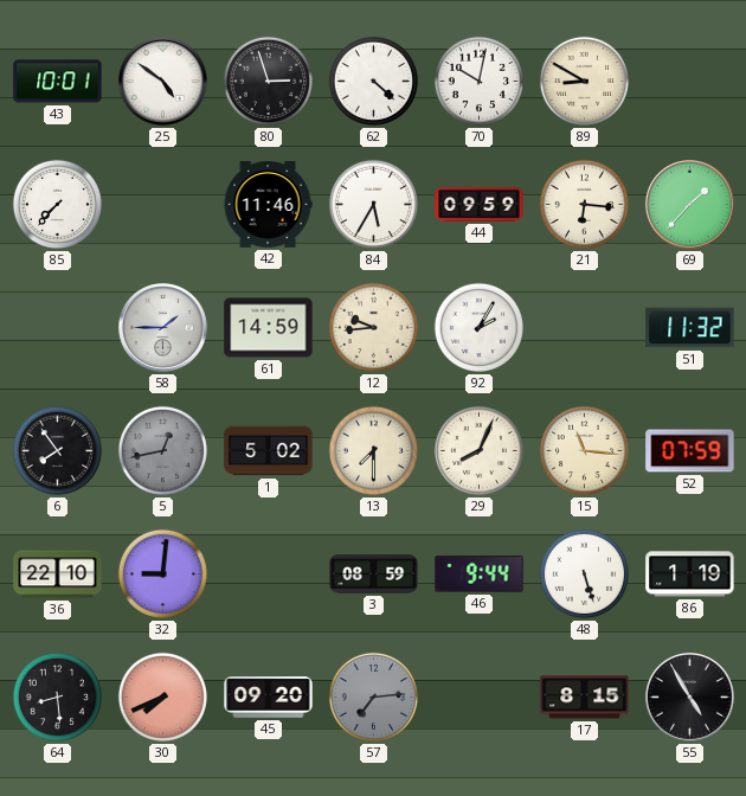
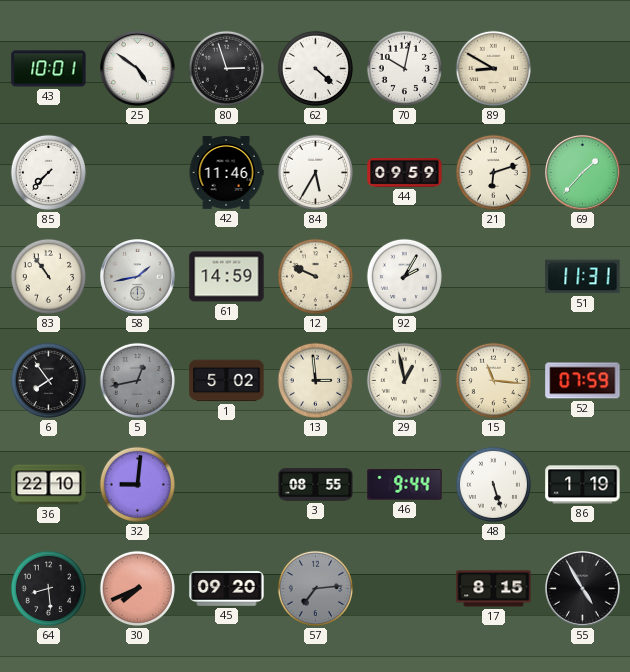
21: 6:16 -> 6:12
83: none -> 10:54
58: 1:45 -> 1:43
12: 9:44 -> 9:49
51: 11:32 -> 11:31
13: 7:30 -> 2:59
29: 8:04 -> 12:58
3: 08:59 -> 08:55
